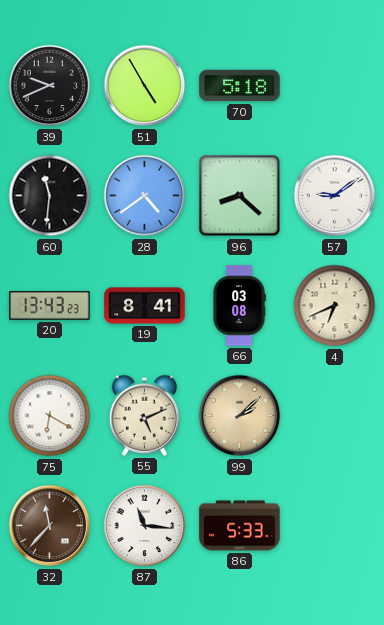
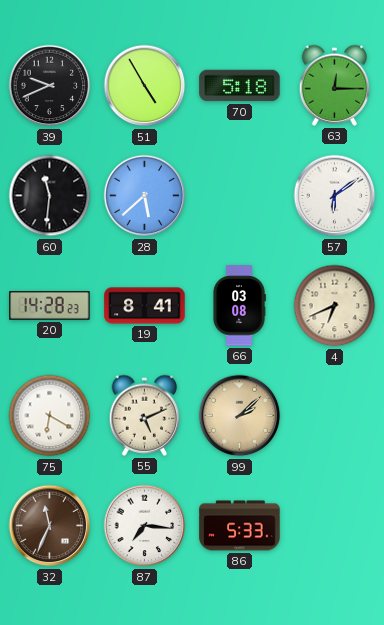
63: none -> 12:15
28: 4:39 -> 5:38
96: 8:22 -> none
57: 9:09 -> 6:09
20: 13:43 -> 14:28
32: 11:37 -> 11:34
87: 11:16 -> 7:16
